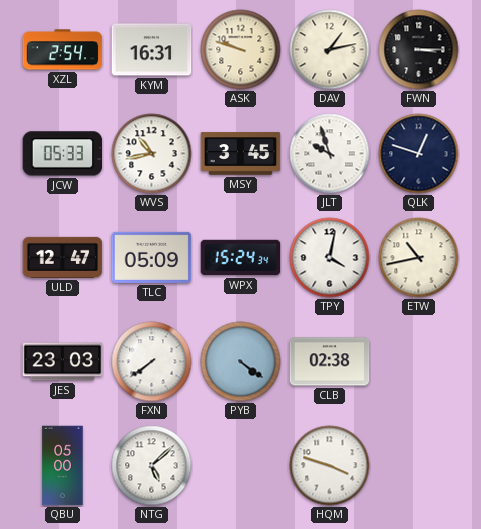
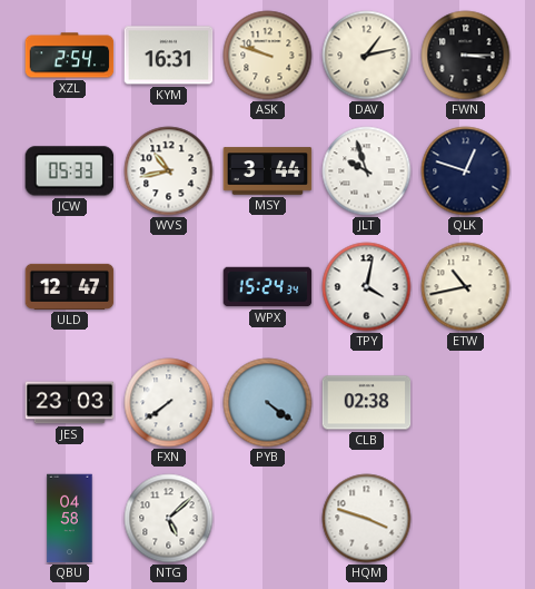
MSY: 3:45 -> 3:44
TLC: 05:09 -> none
QBU: 05:00 -> 04:58
